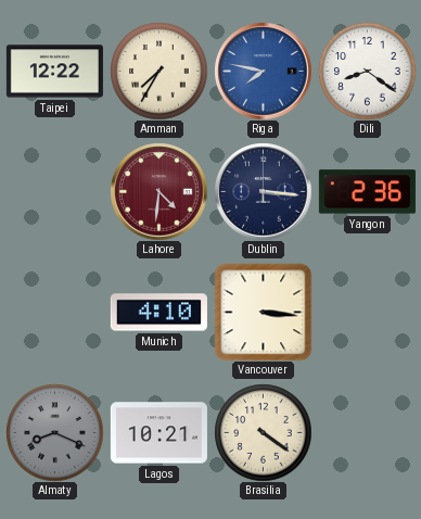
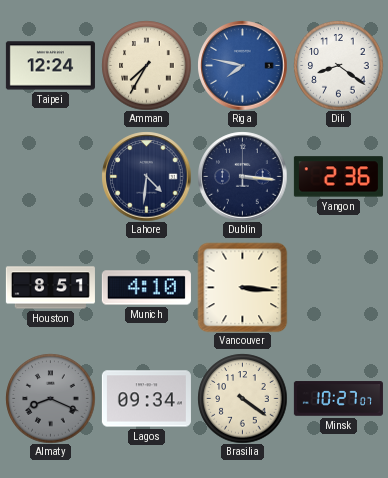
Taipei: 12:22 -> 12:24
Lahore dial: burgundy -> navy
Houston: none -> 8:51
Lagos: 10:21 -> 09:34
Minsk: none -> 10:27
